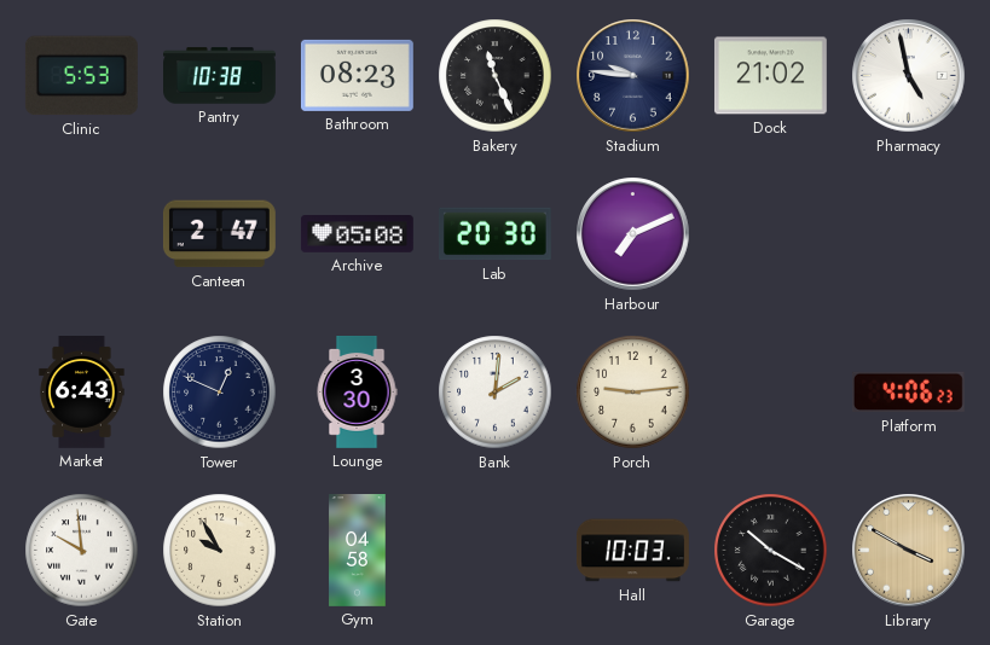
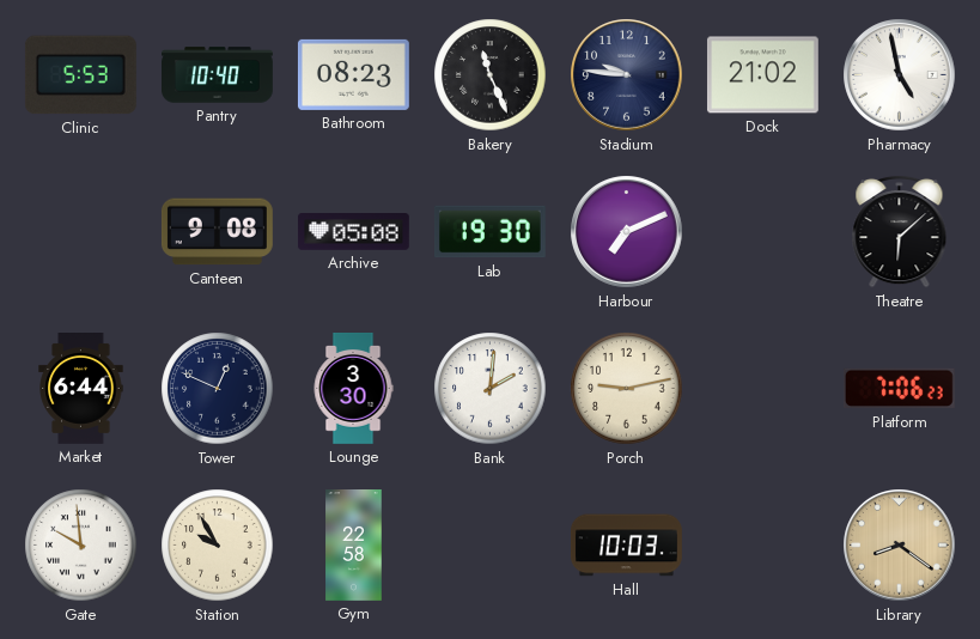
Pantry: 10:38 -> 10:40
Canteen: 2:47 -> 9:08
Lab: 20:30 -> 19:30
Theatre: none -> 6:08
Market: 6:43 -> 6:44
Porch: 9:14 -> 9:13
Platform: 4:06 -> 7:06
Gym: 04:58 -> 22:58
Garage: 10:20 -> none
Library: 3:50 -> 8:21
